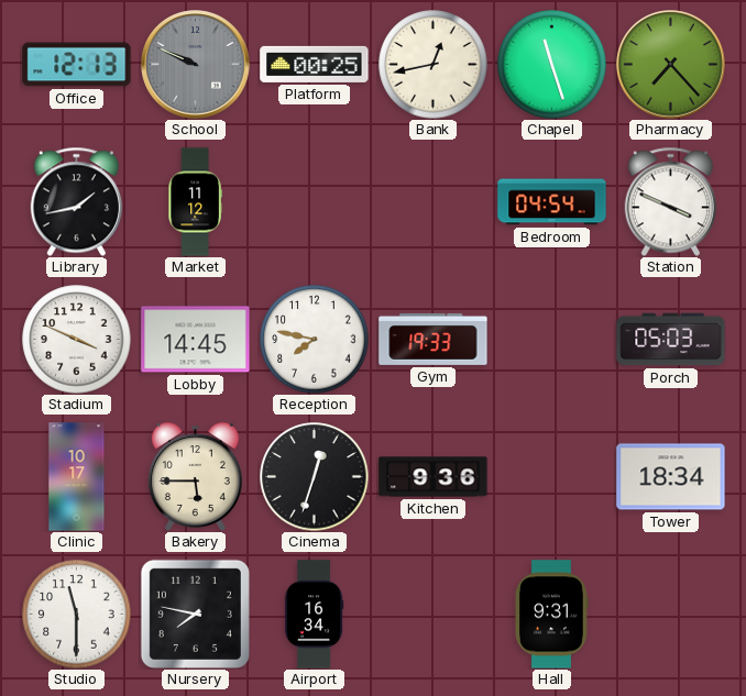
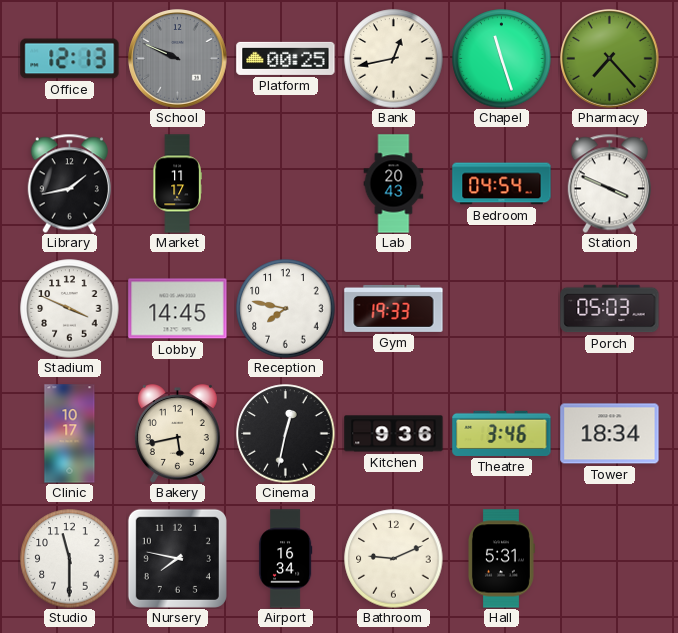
Market: 11:12 -> 11:17
Lab: none -> 20:43
Bakery: 5:45 -> 5:43
Cinema: 12:33 -> 12:32
Theatre: none -> 3:46
Bathroom: none -> 9:11
Hall: 9:31 -> 5:31
